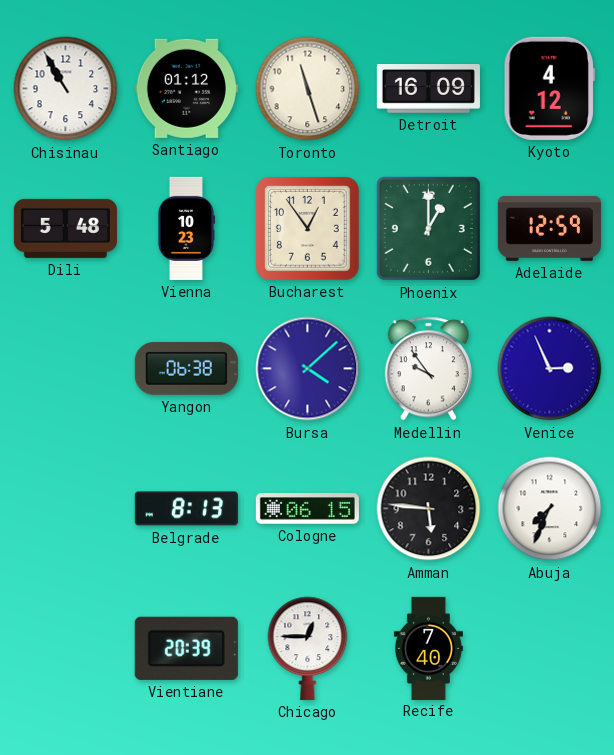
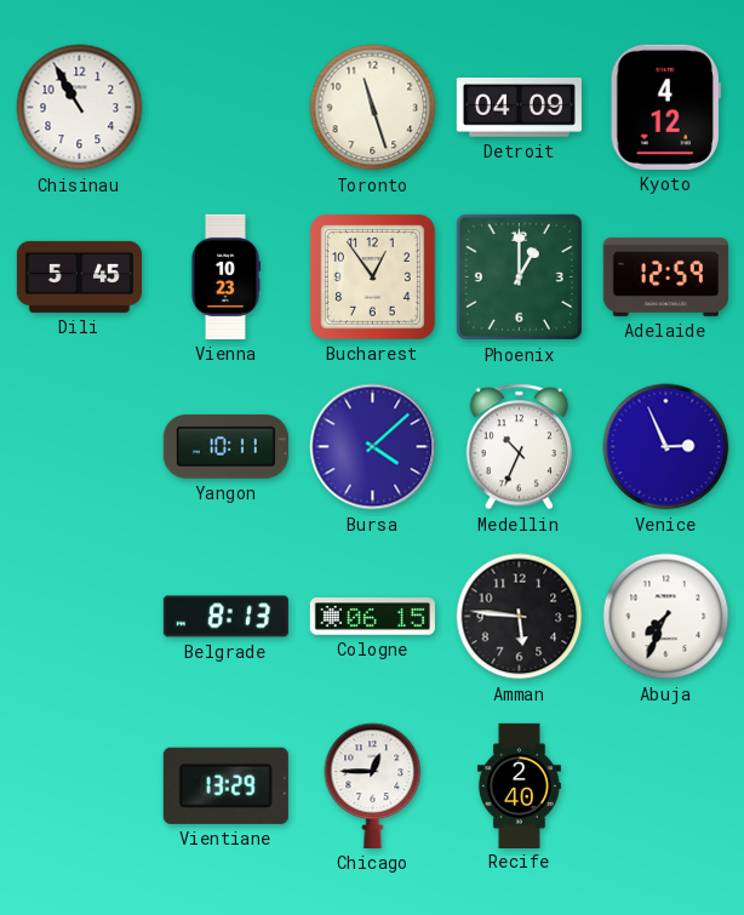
Santiago: 01:12 -> none
Detroit: 16:09 -> 04:09
Dili: 5:48 -> 5:45
Yangon: 06:38 -> 10:11
Medellin: 9:54 -> 10:34
Vientiane: 20:39 -> 13:29
Recife: 7:40 -> 2:40
